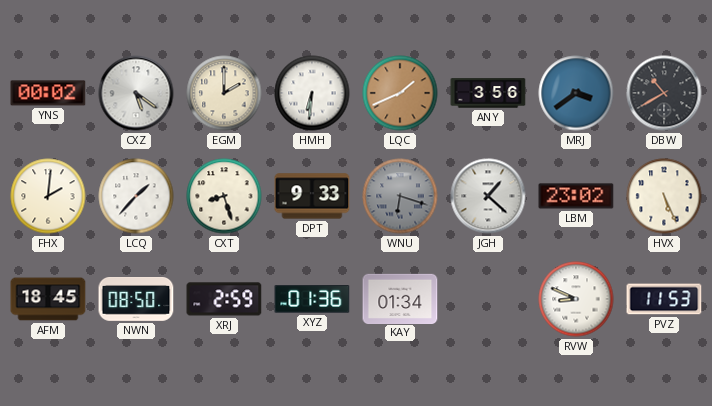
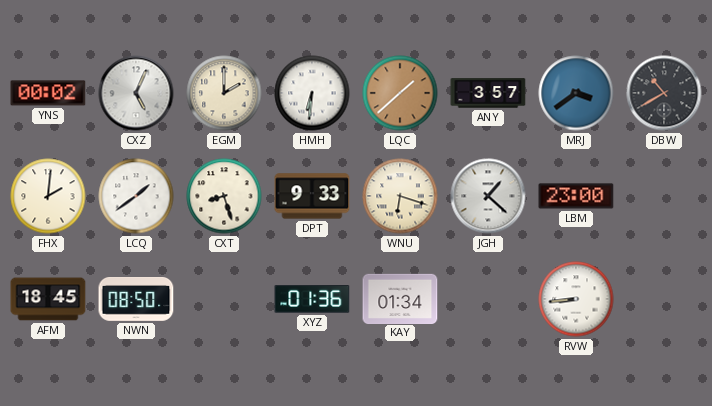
CXZ: 5:21 -> 5:04
LQC: 1:41 -> 1:38
ANY: 3:56 -> 3:57
LCQ: 1:37 -> 1:39
WNU dial: grey -> cream
LBM: 23:02 -> 23:00
HVX: 5:26 -> none
XRJ: 2:59 -> none
RVW: 8:49 -> 8:44
PVZ: 11:53 -> none
